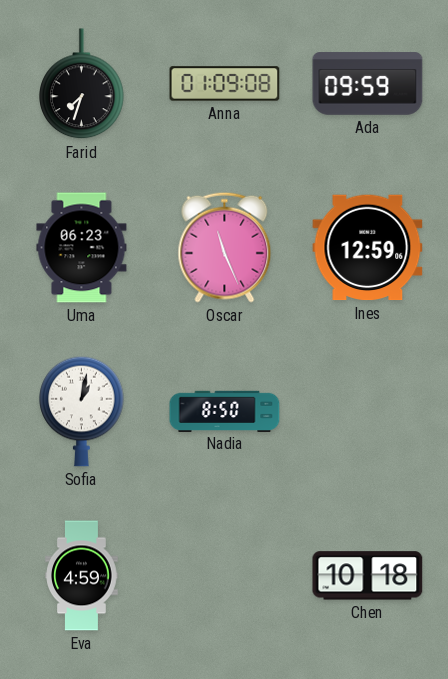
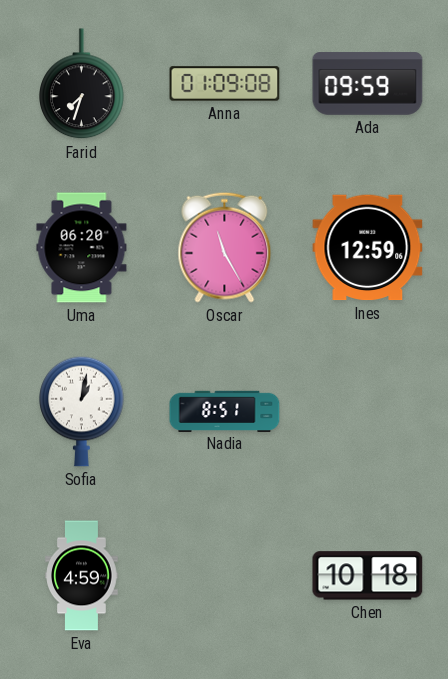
Uma: 06:23 -> 06:20
Oscar: 11:26 -> 11:25
Nadia: 8:50 -> 8:51
